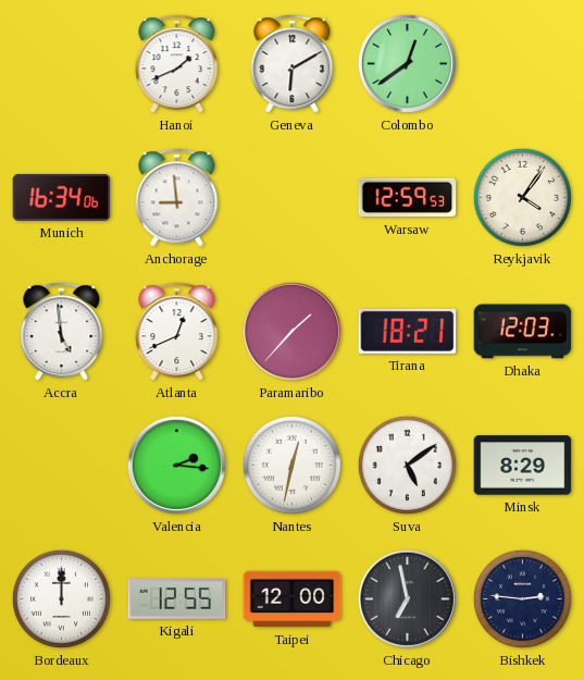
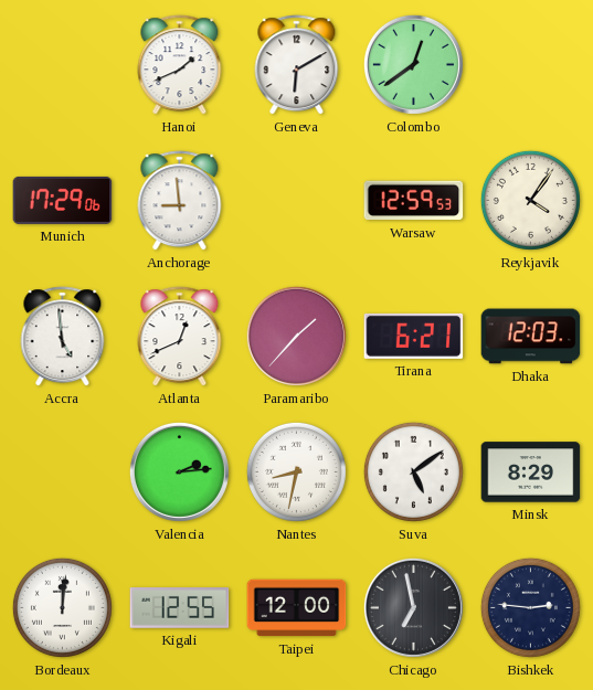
Munich: 16:34 -> 17:29
Tirana: 18:21 -> 6:21
Valencia: 2:16 -> 2:14
Nantes: 12:32 -> 8:32
Bordeaux: 12:00 -> 12:01
